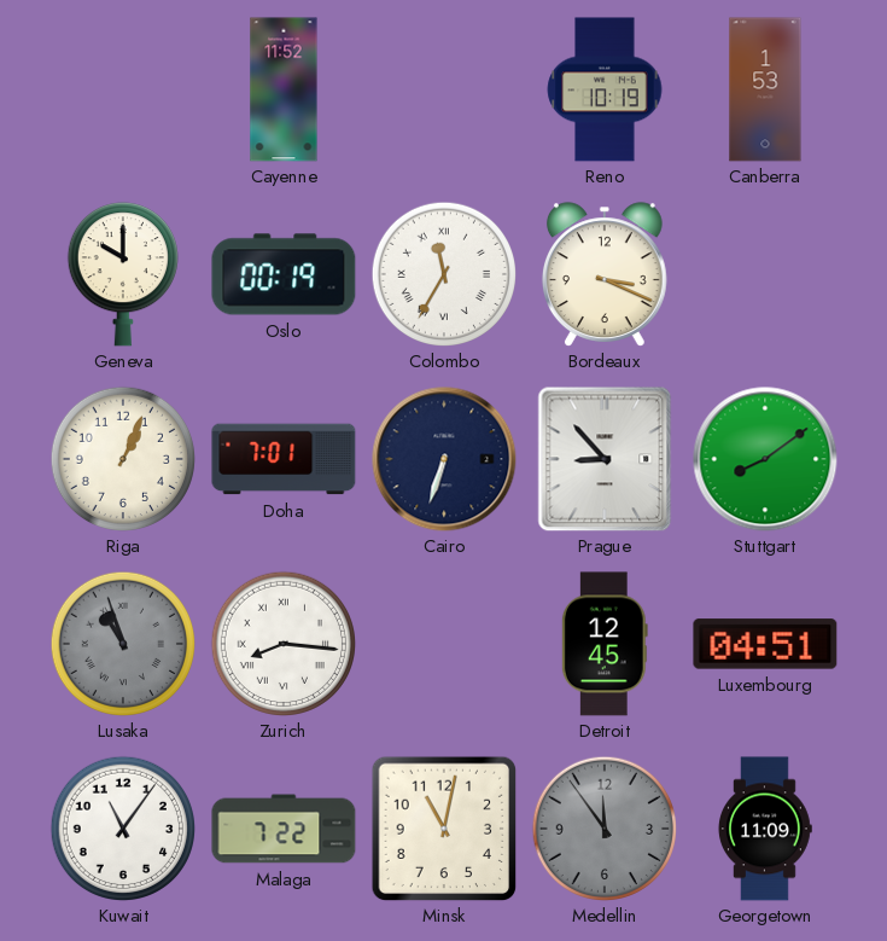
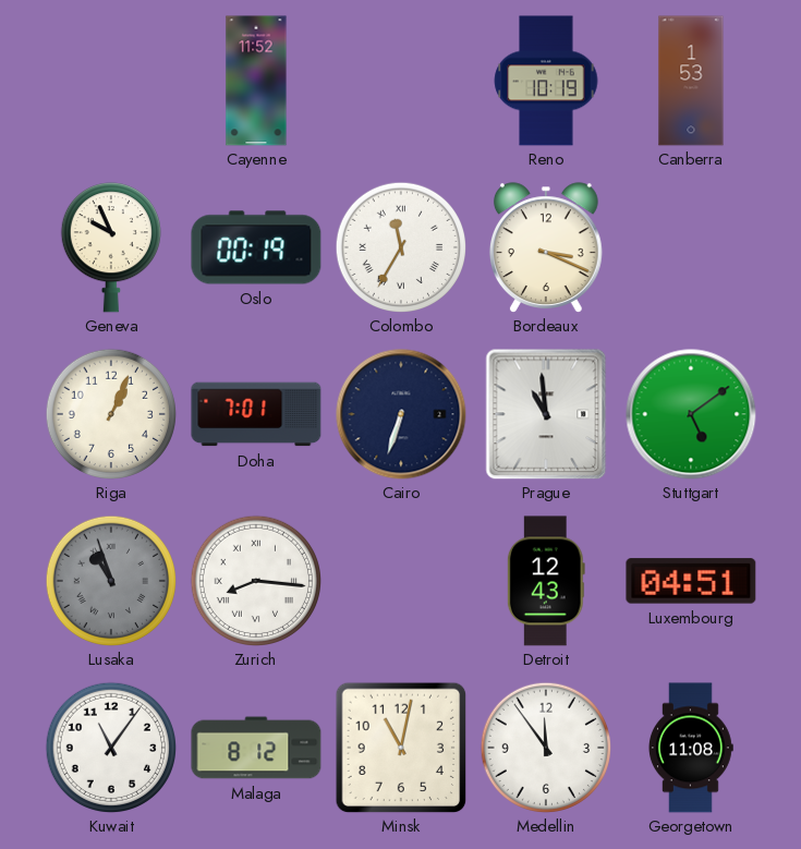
Geneva: 10:00 -> 9:56
Prague: 8:53 -> 10:59
Stuttgart: 8:09 -> 5:09
Detroit: 12:45 -> 12:43
Malaga: 7:22 -> 8:12
Medellin dial: grey -> white
Georgetown: 11:09 -> 11:08
